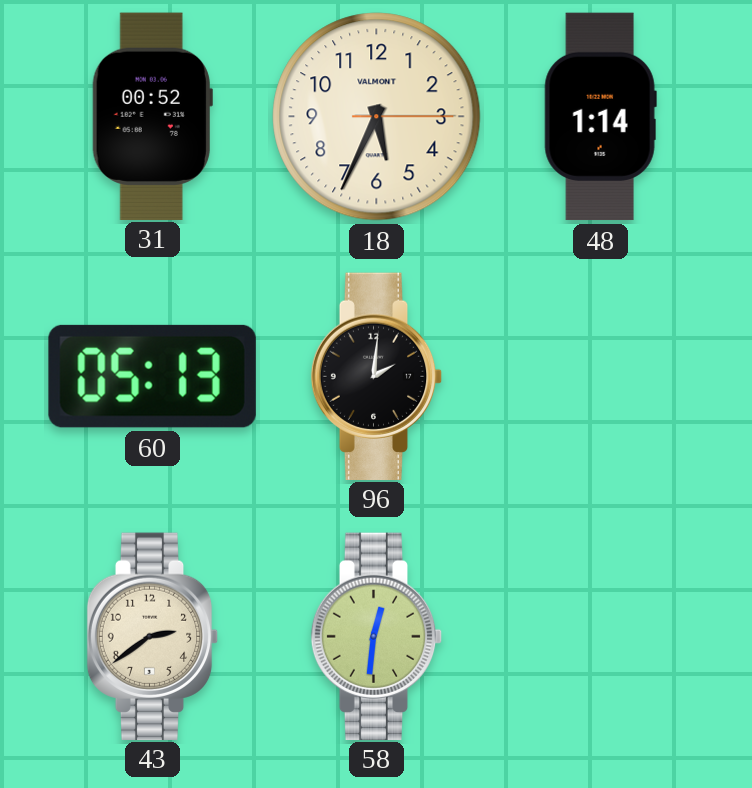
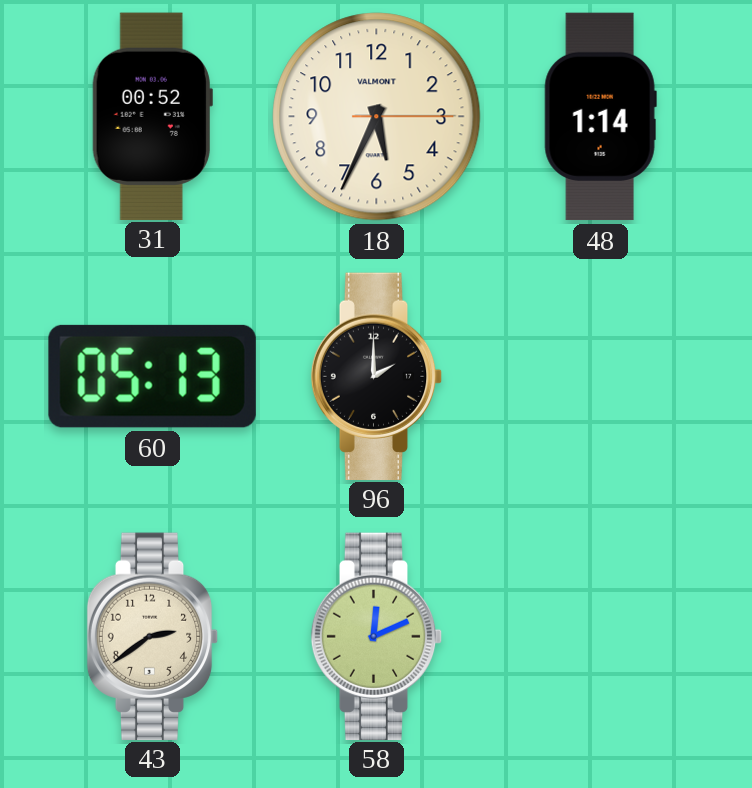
96: 2:01 -> 2:00
58: 12:31 -> 12:11
